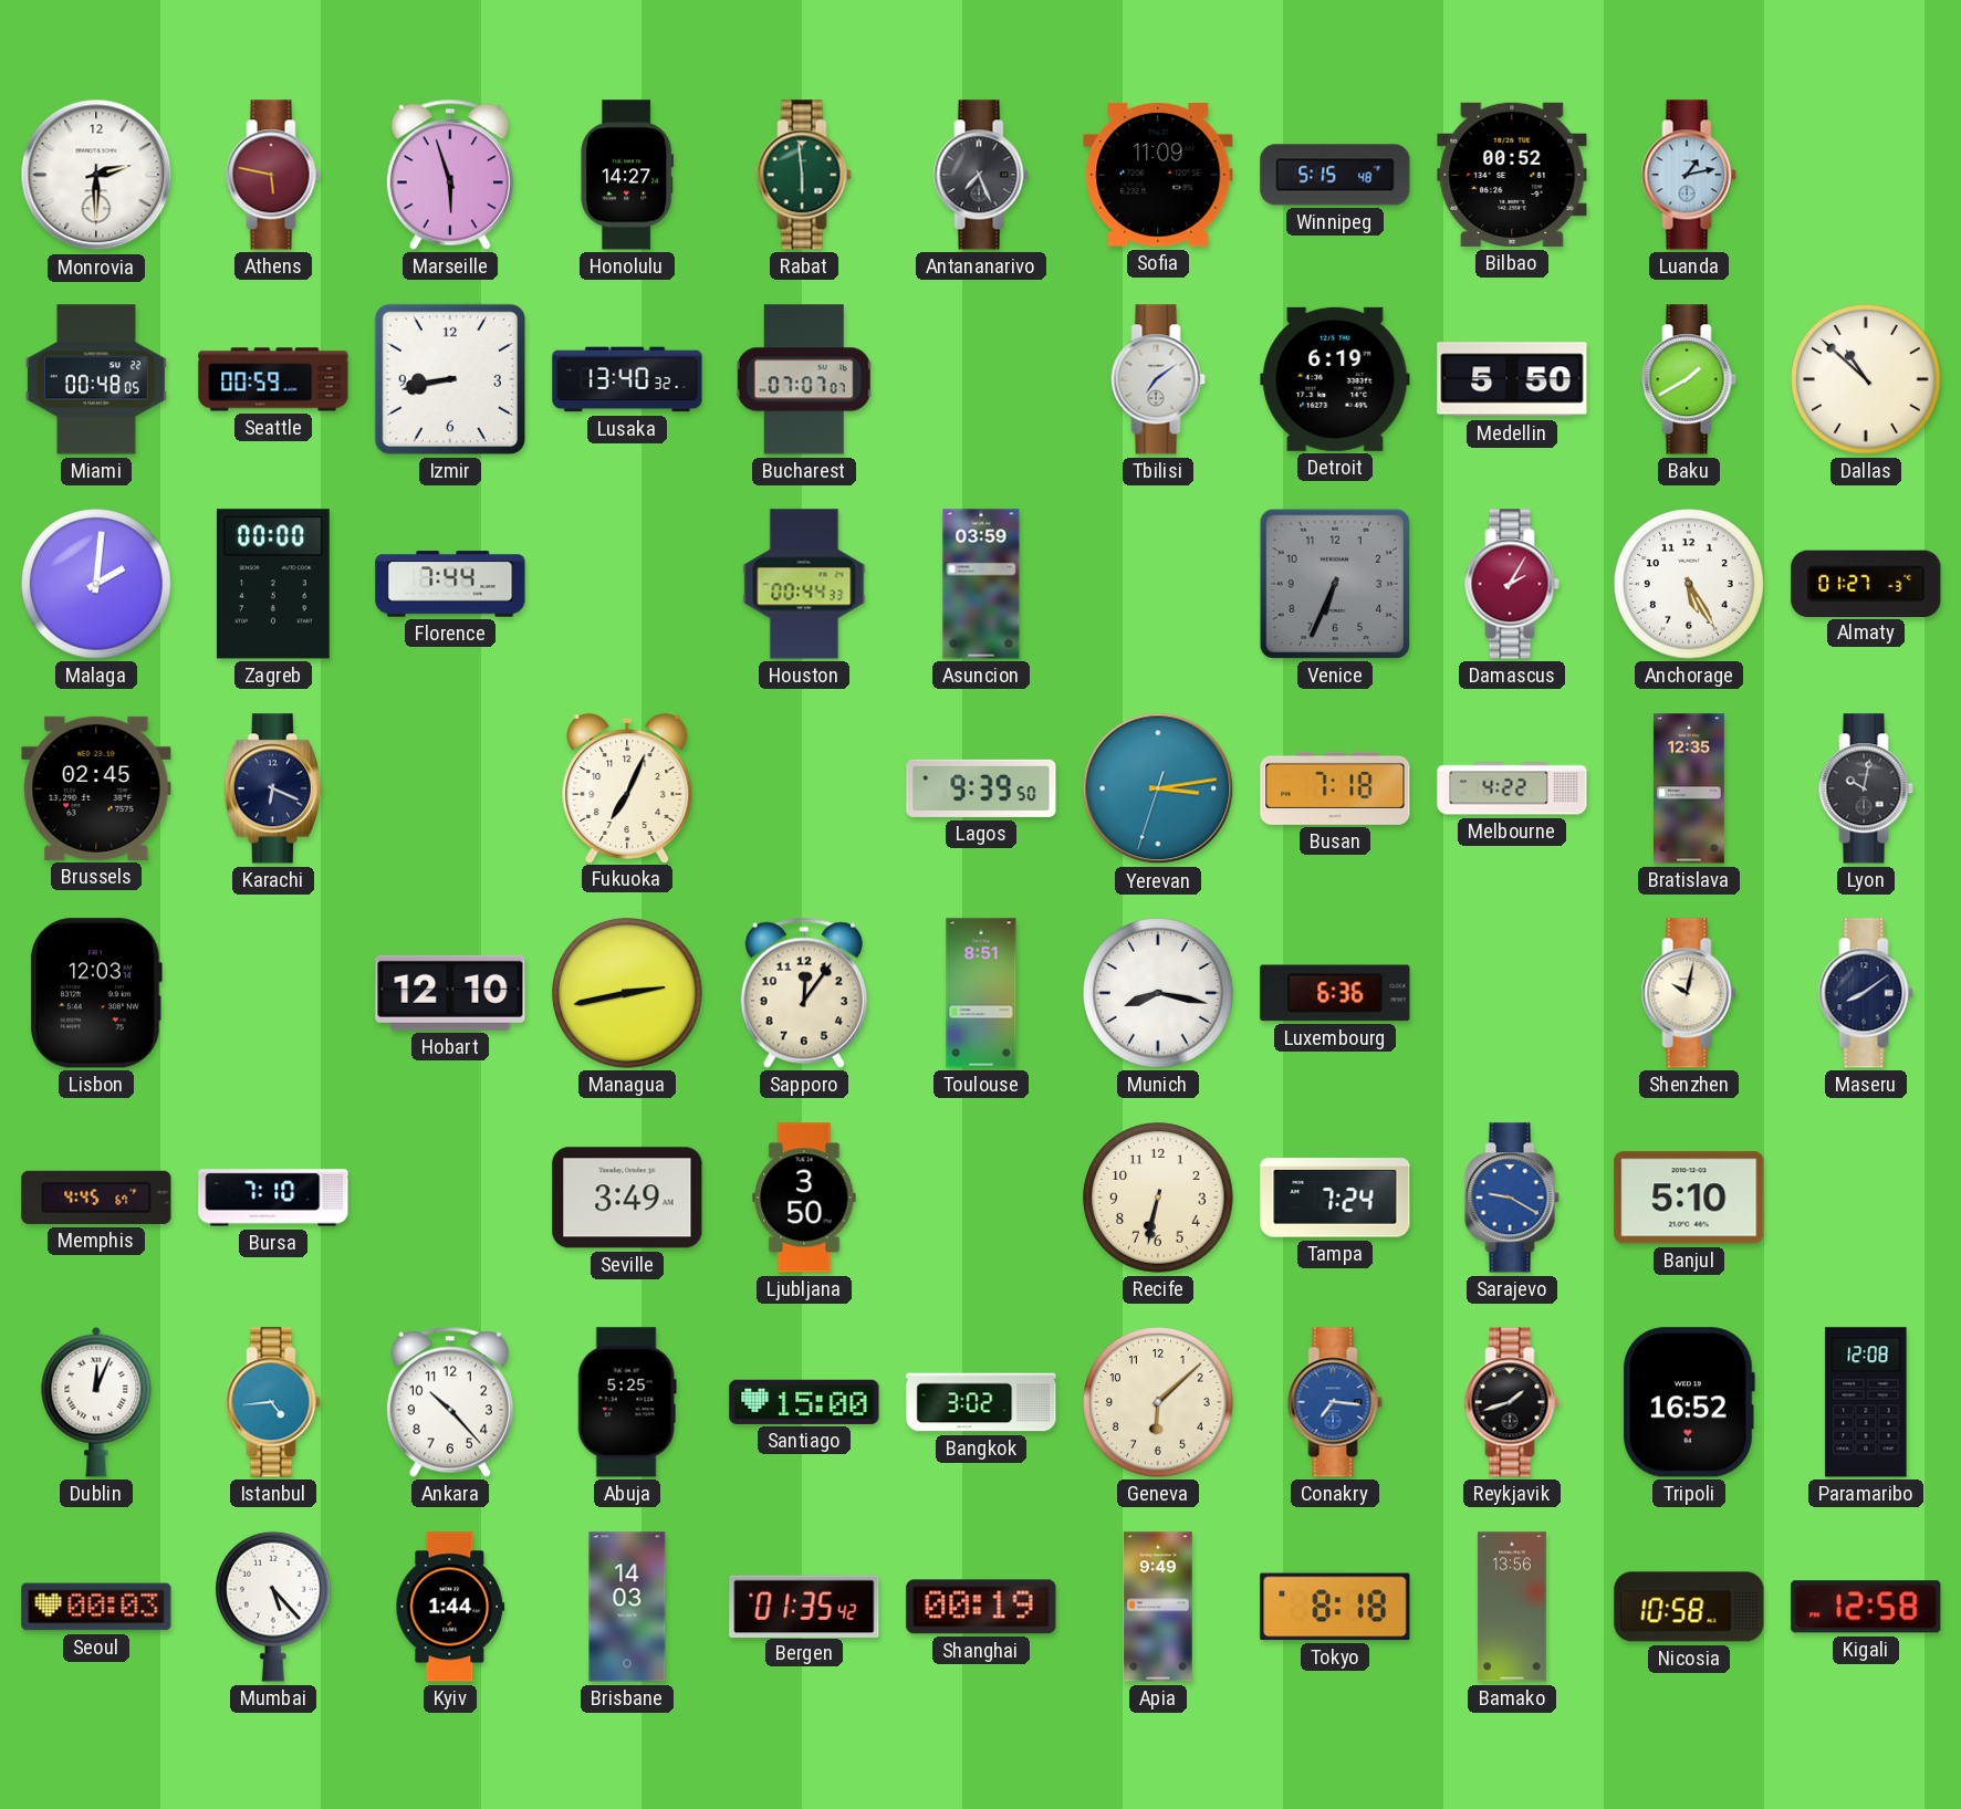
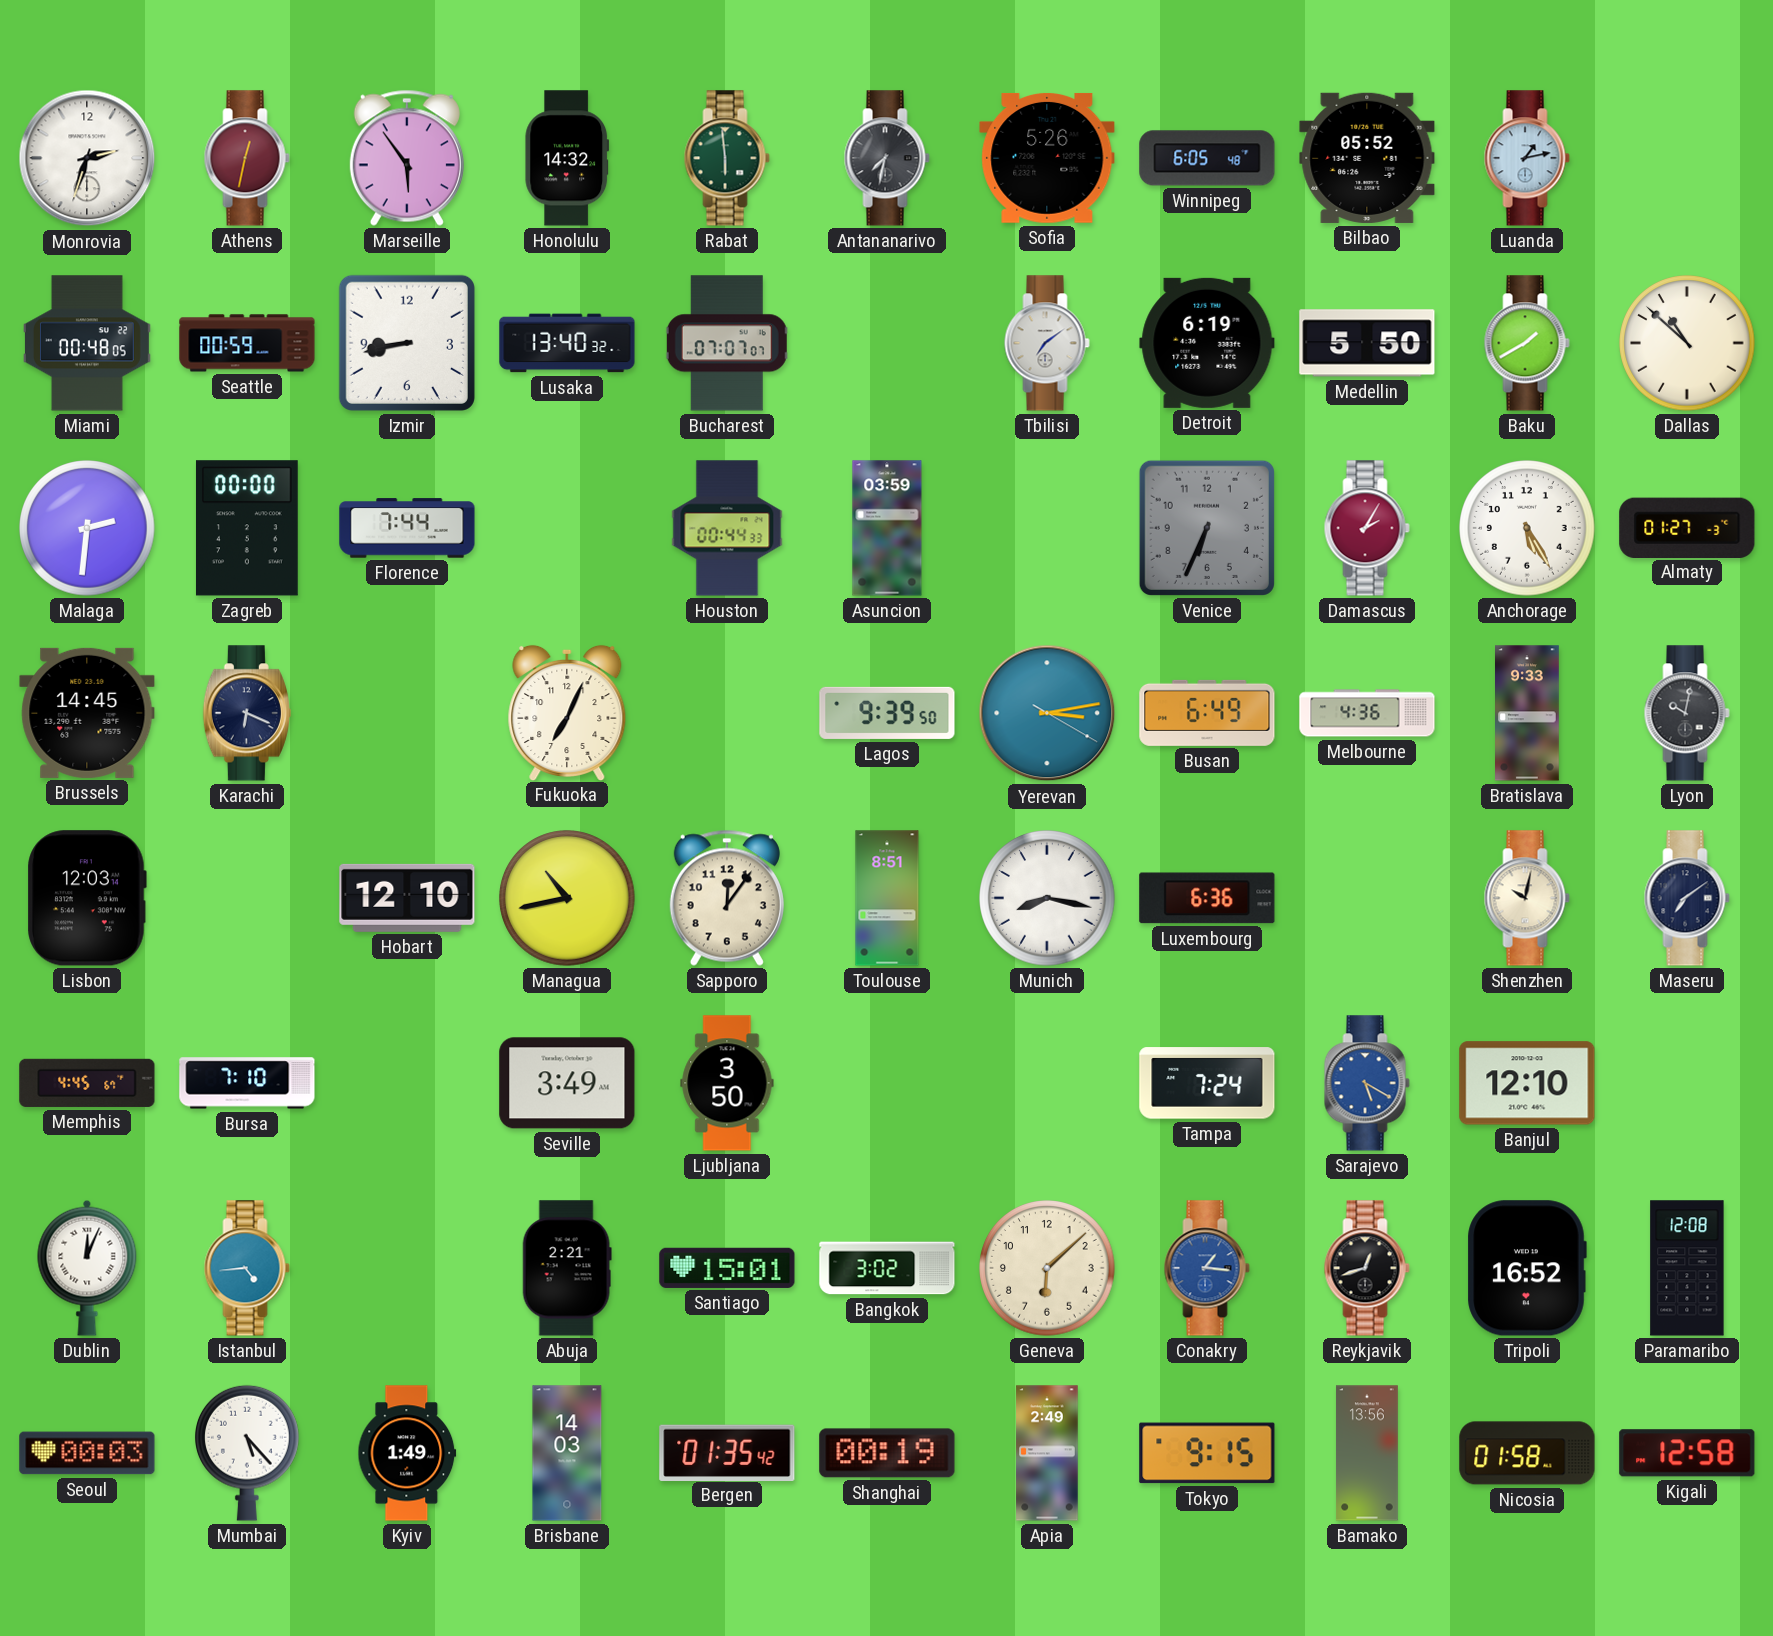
Monrovia: 2:30 -> 2:33
Athens: 5:47 -> 12:32
Marseille: 5:57 -> 5:54
Honolulu: 14:27 -> 14:32
Antananarivo: 7:26 -> 7:32
Sofia: 11:09 -> 5:26
Winnipeg: 5:15 -> 6:05
Bilbao: 00:52 -> 05:52
Malaga: 2:01 -> 2:31
Brussels: 02:45 -> 14:45
Yerevan: 3:13:33 -> 3:13:20
Busan: 7:18 -> 6:49
Melbourne: 4:22 -> 4:36
Bratislava: 12:35 -> 9:33
Managua: 2:43 -> 10:43
Maseru: 8:09 -> 7:09
Recife: 6:32 -> none
Sarajevo: 9:20 -> 5:20
Banjul: 5:10 -> 12:10
Ankara: 10:23 -> none
Abuja: 5:25 -> 2:21
Santiago: 15:00 -> 15:01
Conakry: 7:16 -> 1:16
Reykjavik: 1:42 -> 12:42
Kyiv: 1:44 -> 1:49
Apia: 9:49 -> 2:49
Tokyo: 8:18 -> 9:15
Nicosia: 10:58 -> 01:58
